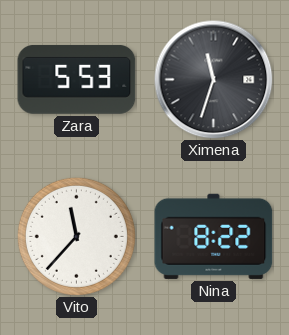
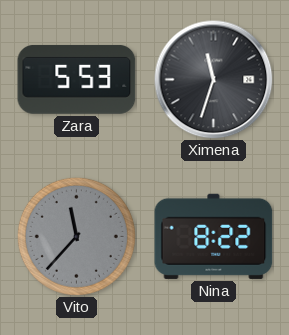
Vito dial: white -> grey
